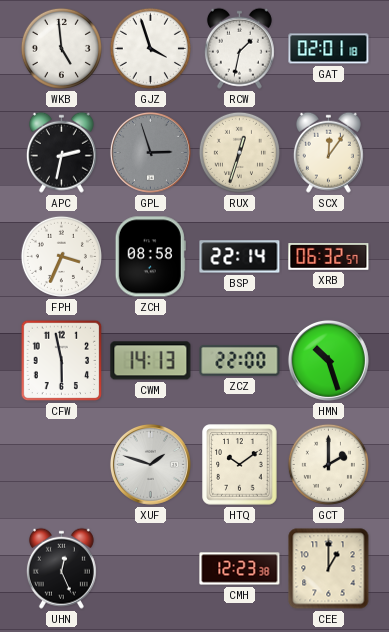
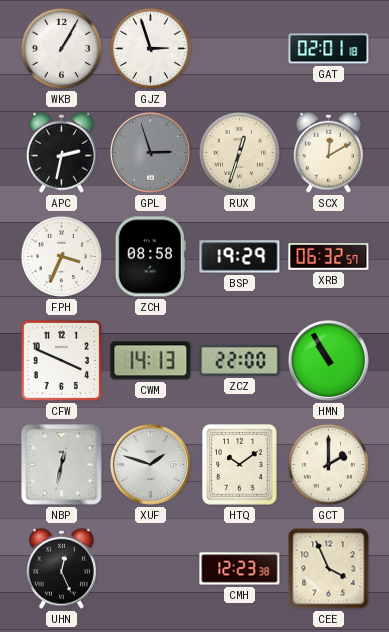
WKB: 4:59 -> 1:05
GJZ: 3:57 -> 2:57
RCW: 1:32 -> none
SCX: 12:06 -> 12:10
BSP: 22:14 -> 19:29
CFW: 5:58 -> 3:49
HMN: 10:27 -> 10:55
NBP: none -> 12:32
CEE: 1:00 -> 3:56
